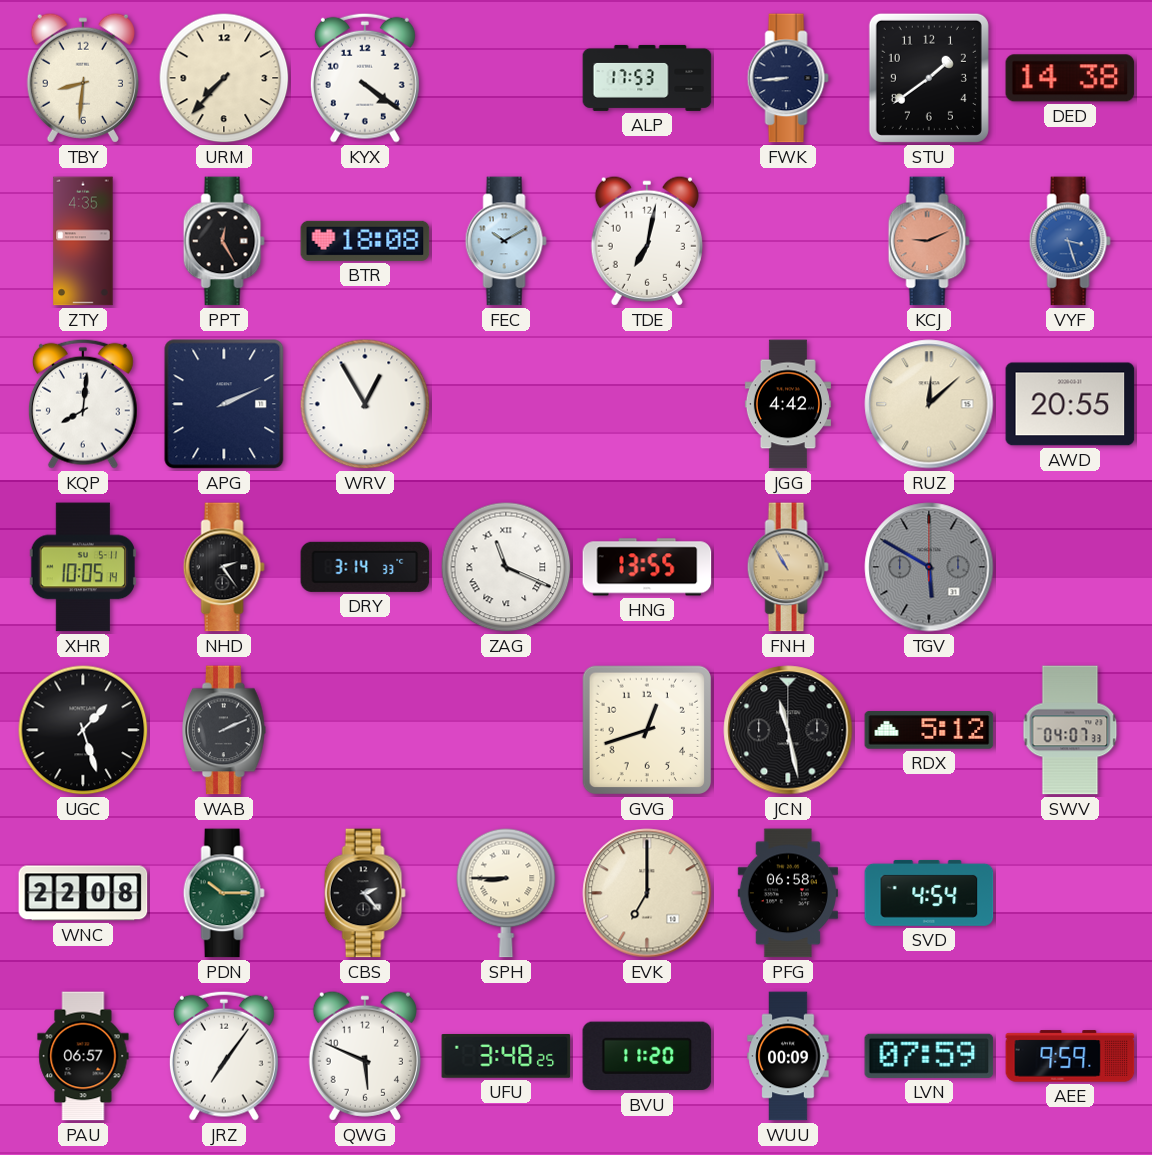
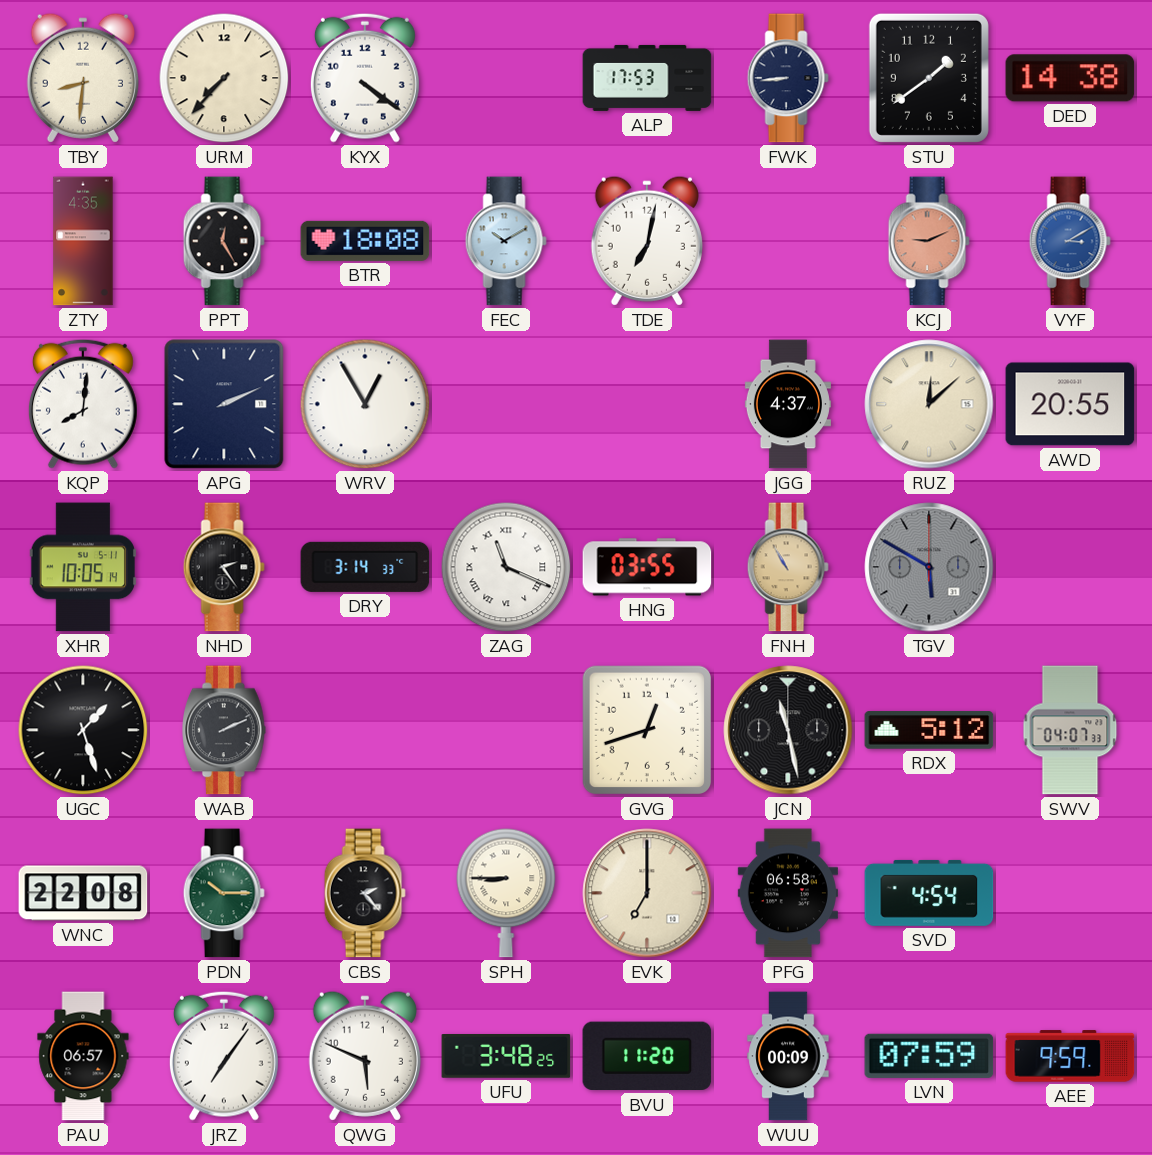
VYF: 3:27 -> 3:10
JGG: 4:42 -> 4:37
HNG: 13:55 -> 03:55
